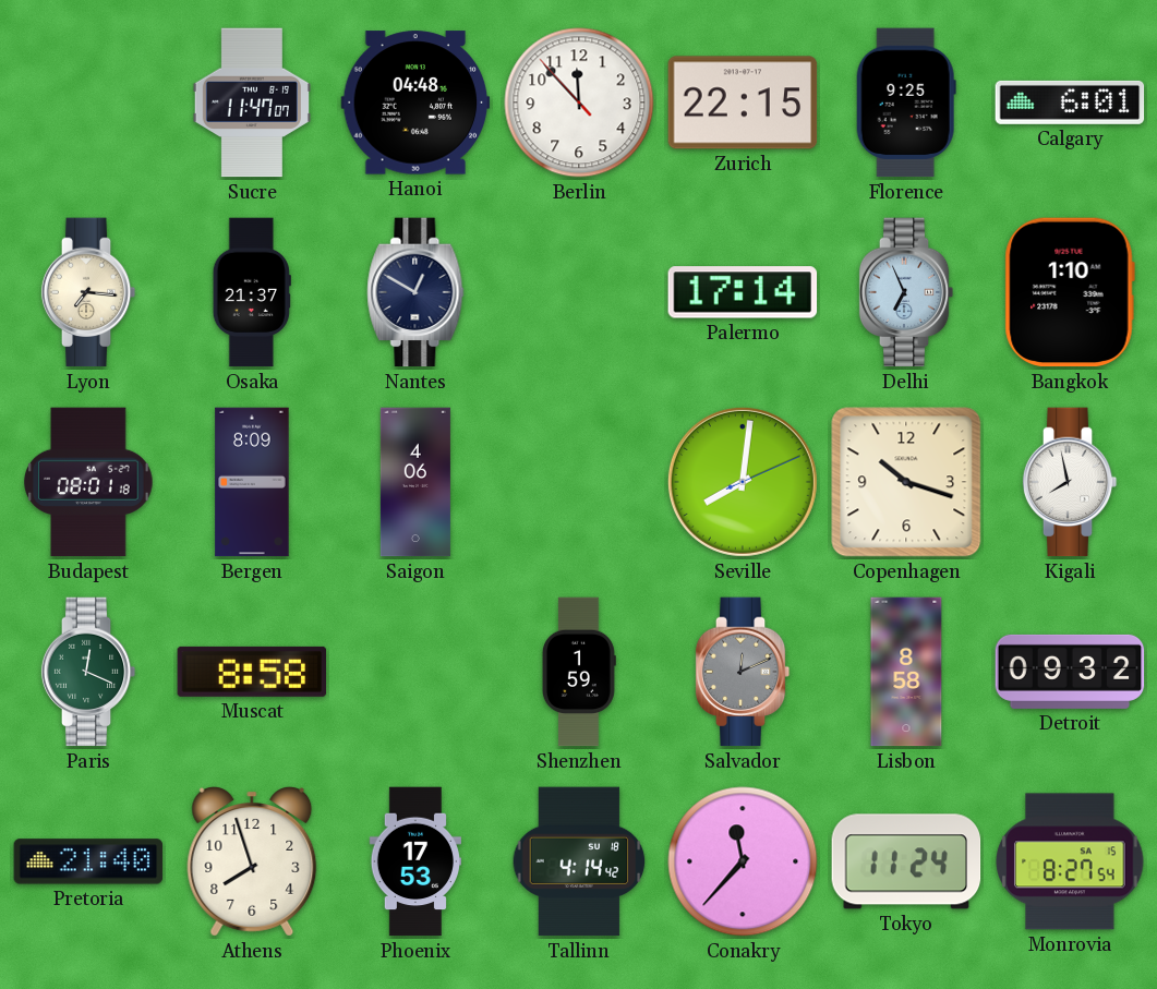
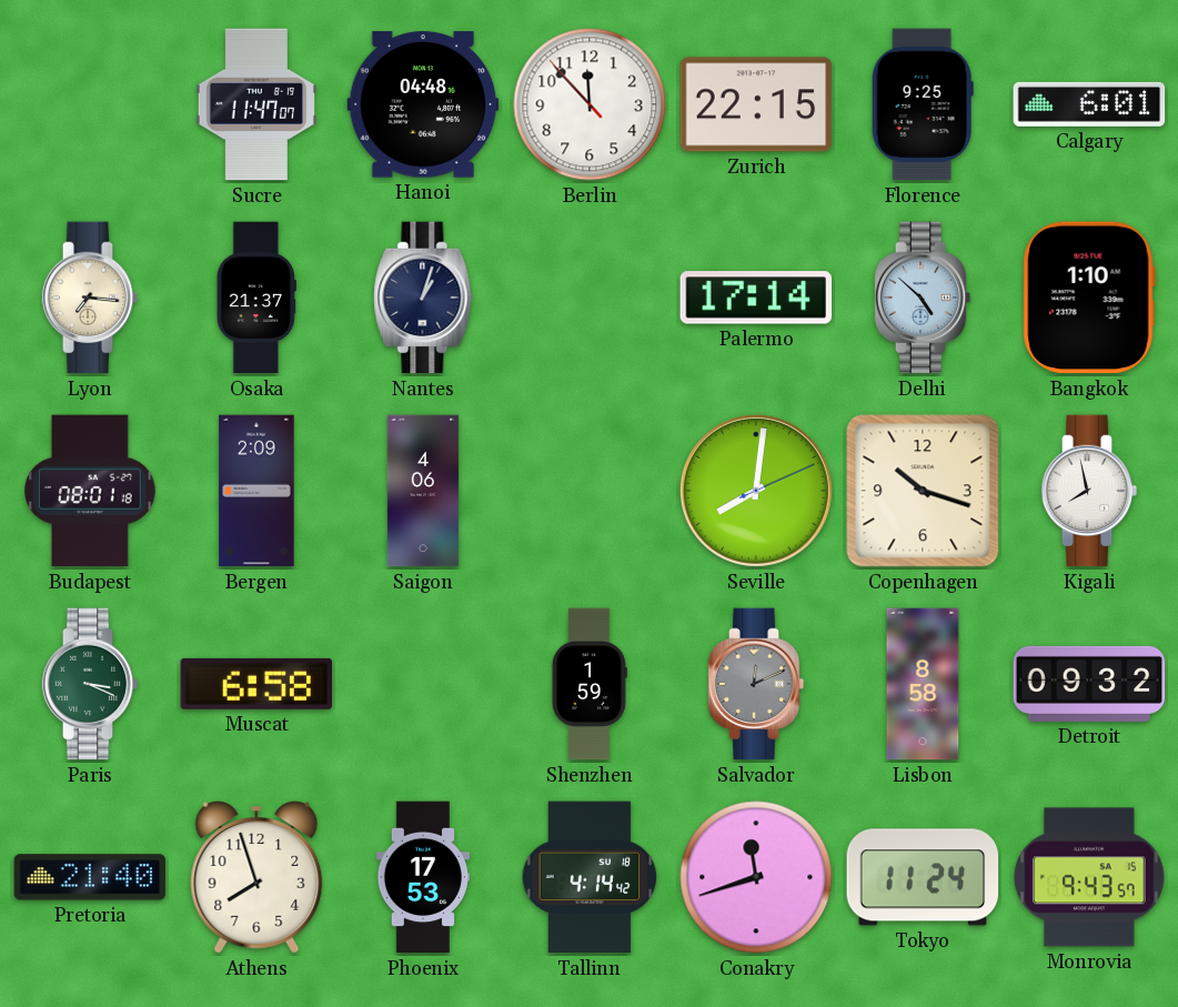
Nantes: 12:50 -> 1:03
Delhi: 6:56 -> 4:52
Bergen: 8:09 -> 2:09
Paris: 12:19 -> 3:19
Muscat: 8:58 -> 6:58
Conakry: 11:37 -> 11:42
Monrovia: 8:27 -> 9:43
